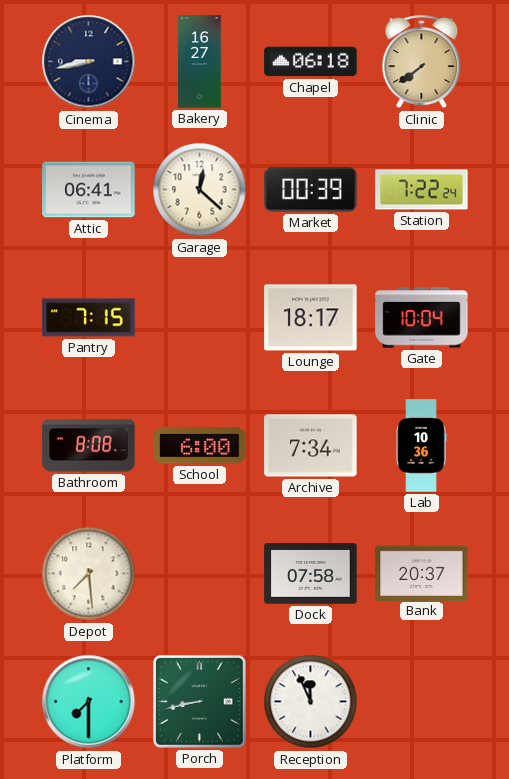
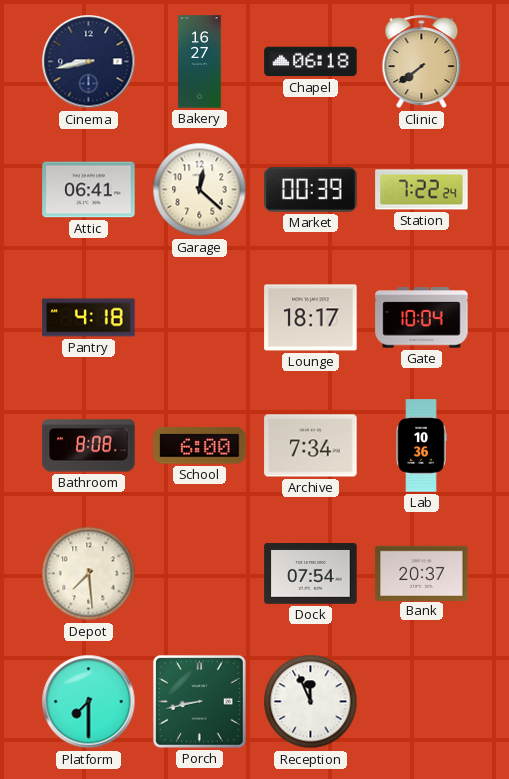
Pantry: 7:15 -> 4:18
Dock: 07:58 -> 07:54
